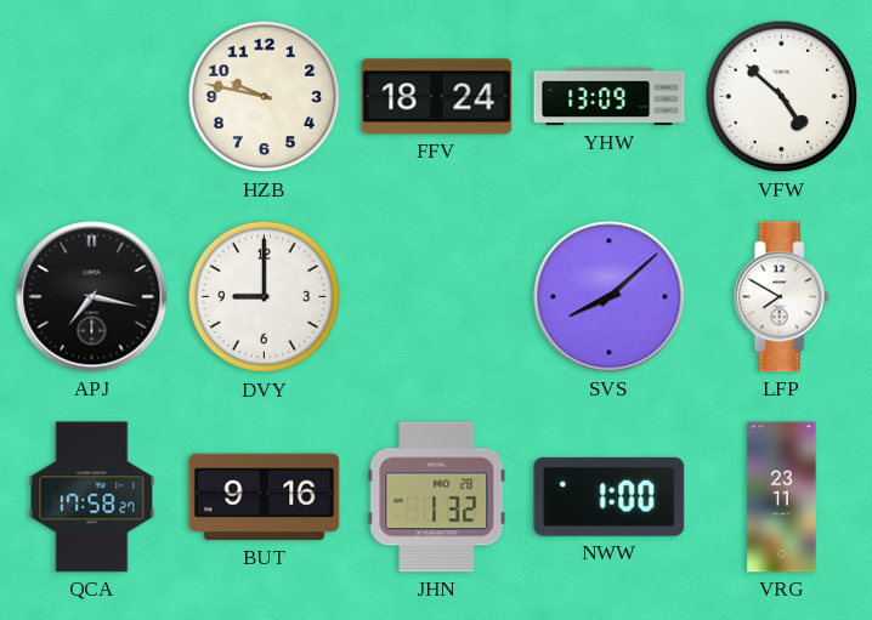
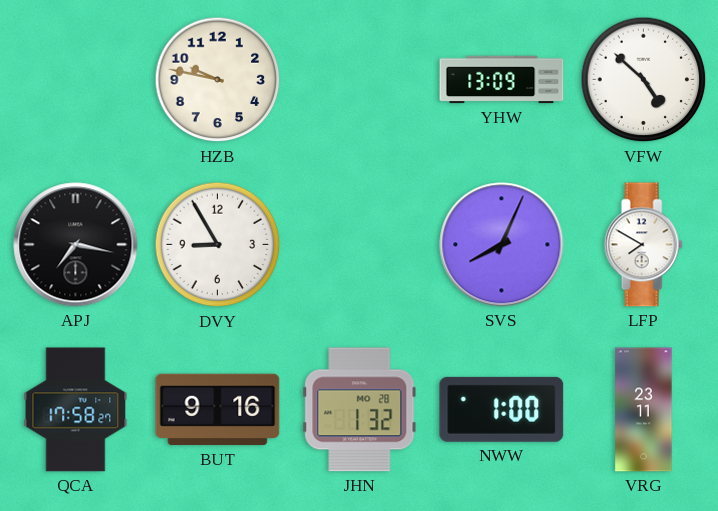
FFV: 18:24 -> none
DVY: 9:00 -> 8:55
SVS: 8:08 -> 8:04
